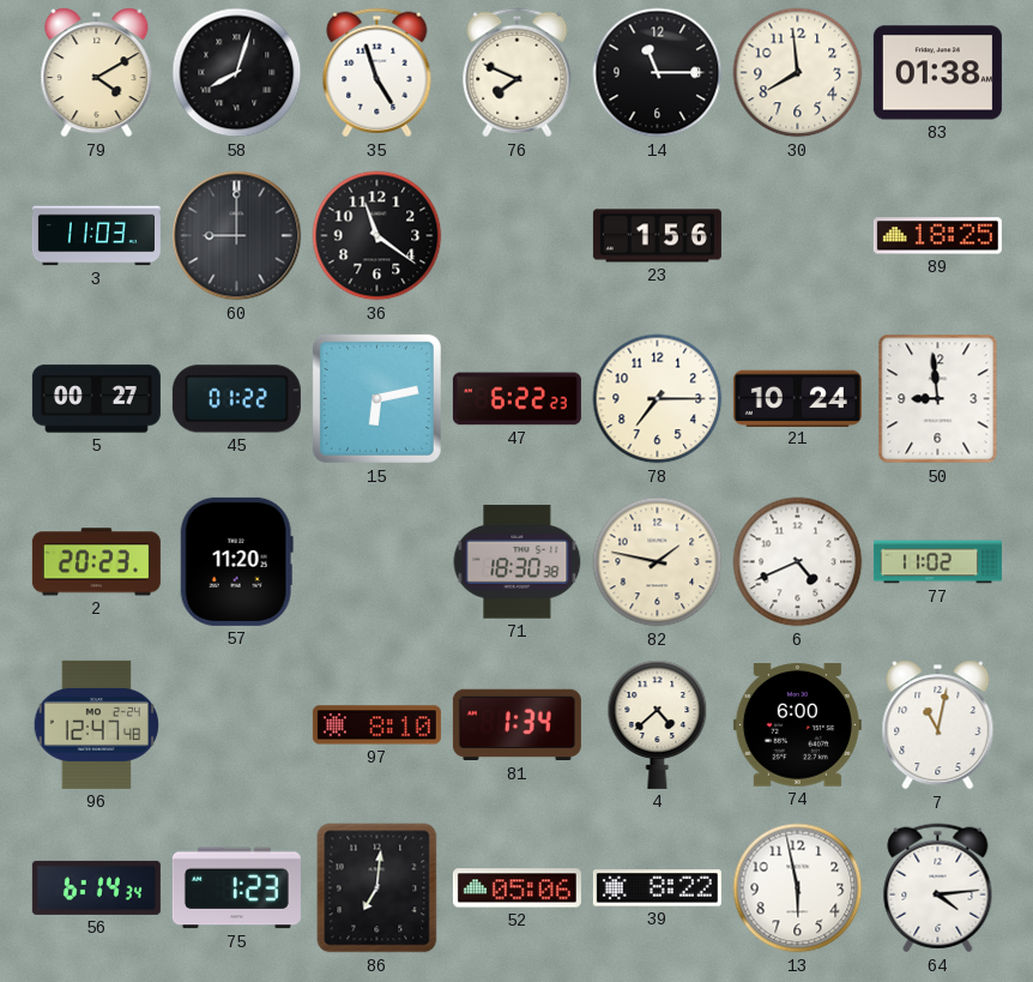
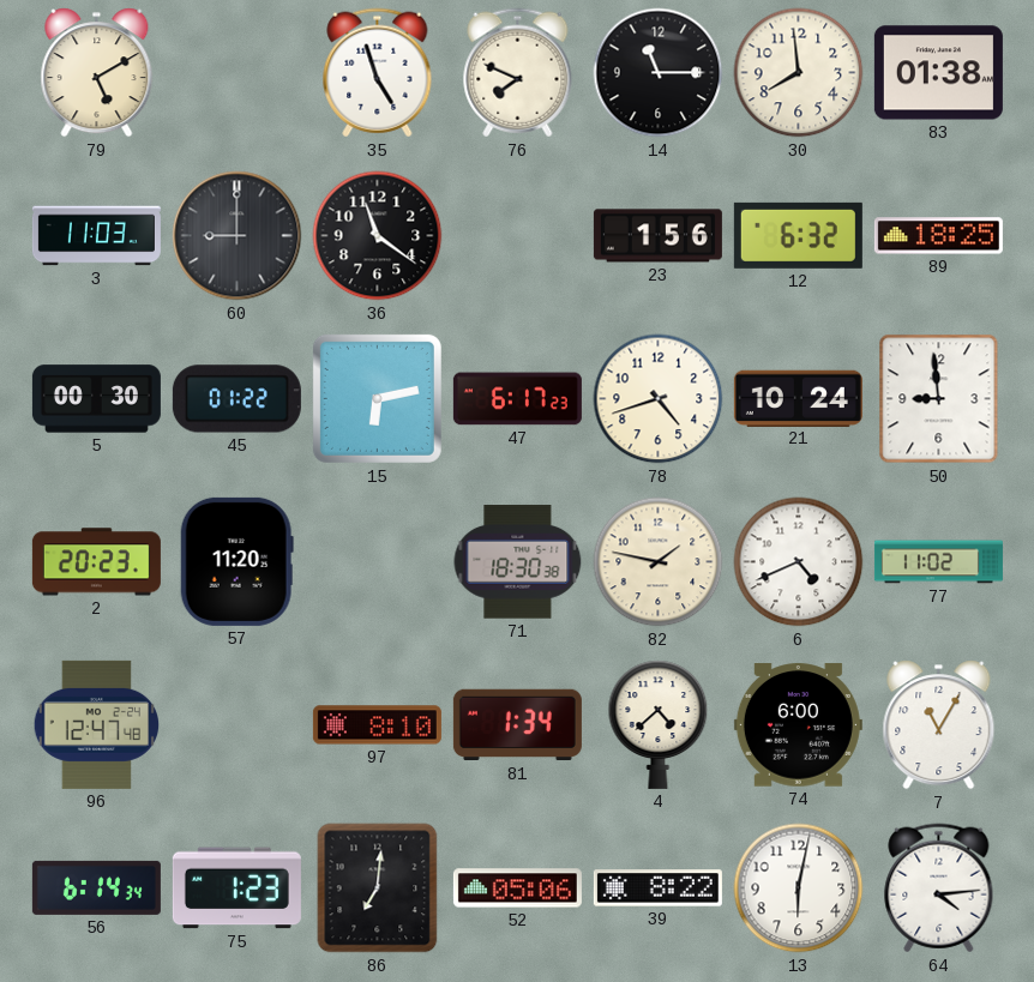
79: 4:10 -> 5:10
58: 8:03 -> none
12: none -> 6:32
5: 00:27 -> 00:30
47: 6:22 -> 6:17
78: 7:15 -> 4:42
7: 11:02 -> 11:05
13: 5:58 -> 6:02
